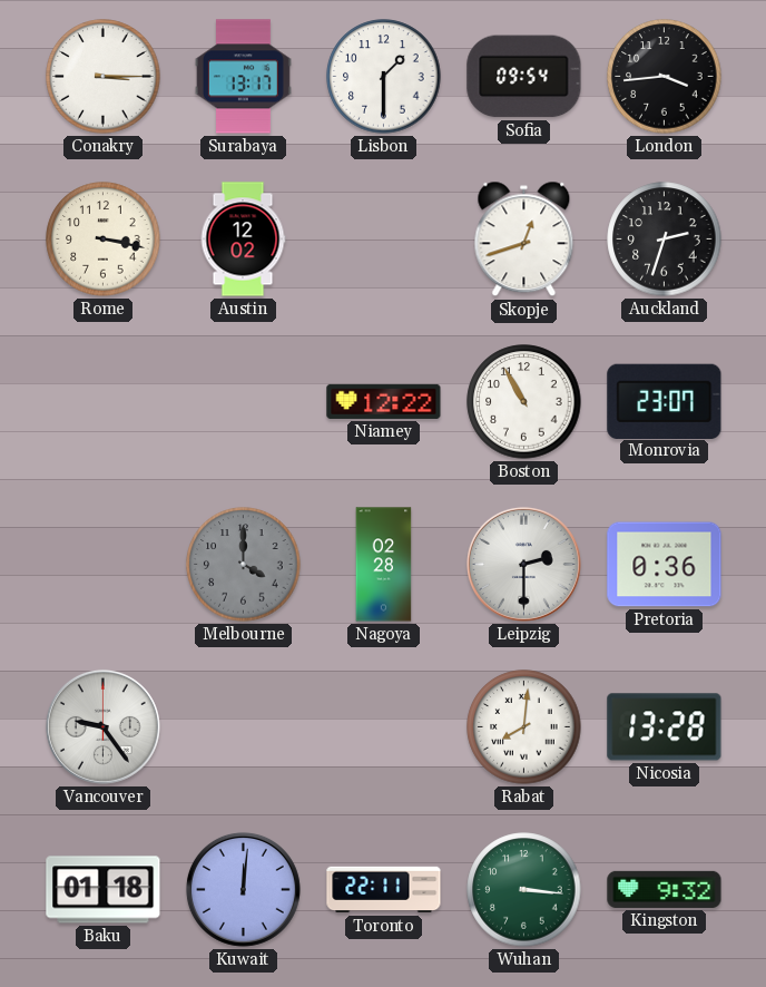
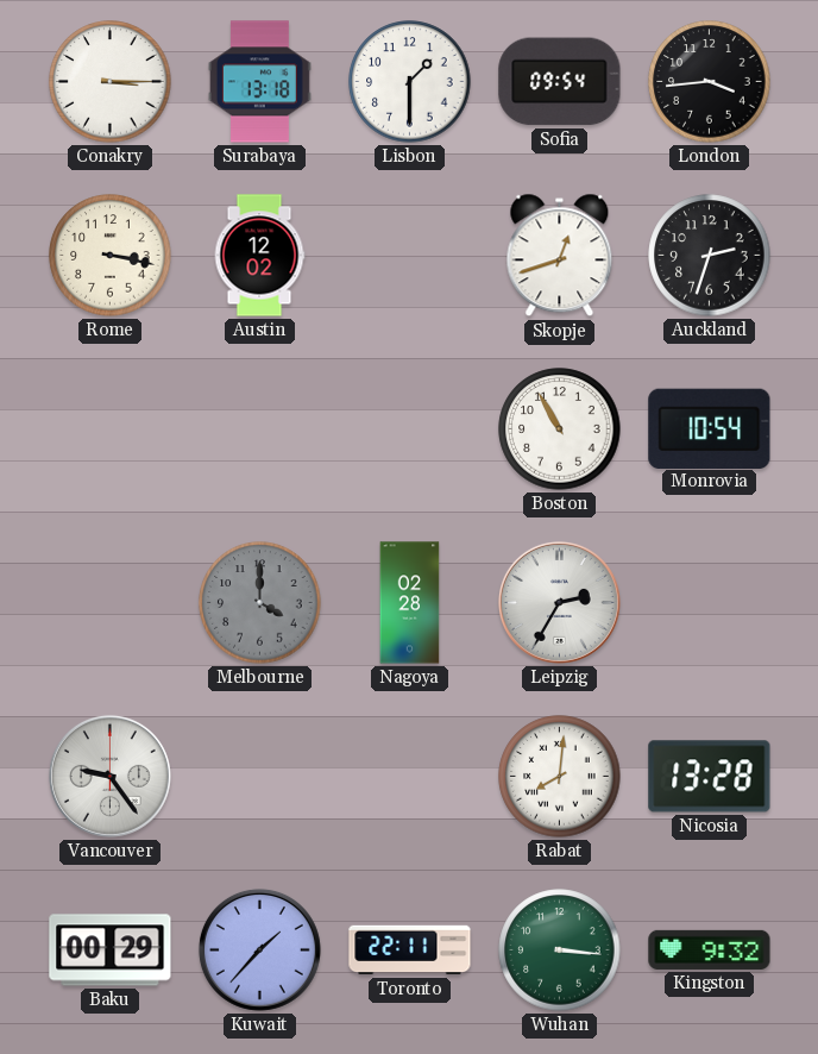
Surabaya: 13:17 -> 13:18
Niamey: 12:22 -> none
Monrovia: 23:07 -> 10:54
Leipzig: 2:30 -> 2:35
Pretoria: 0:36 -> none
Baku: 01:18 -> 00:29
Kuwait: 12:01 -> 1:37
